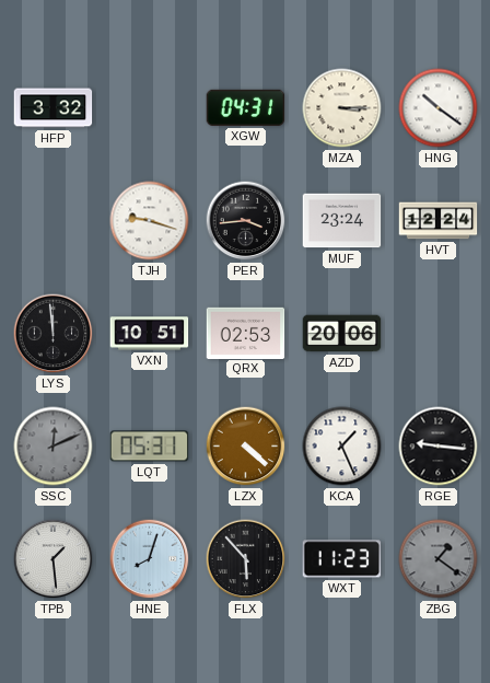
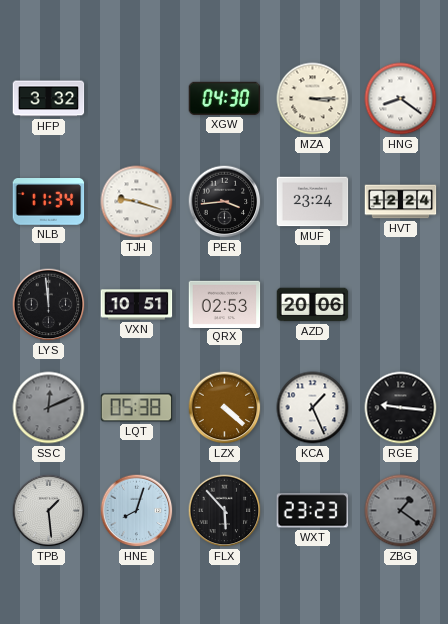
XGW: 04:31 -> 04:30
HNG: 10:21 -> 8:21
NLB: none -> 11:34
LQT: 05:31 -> 05:38
WXT: 11:23 -> 23:23
